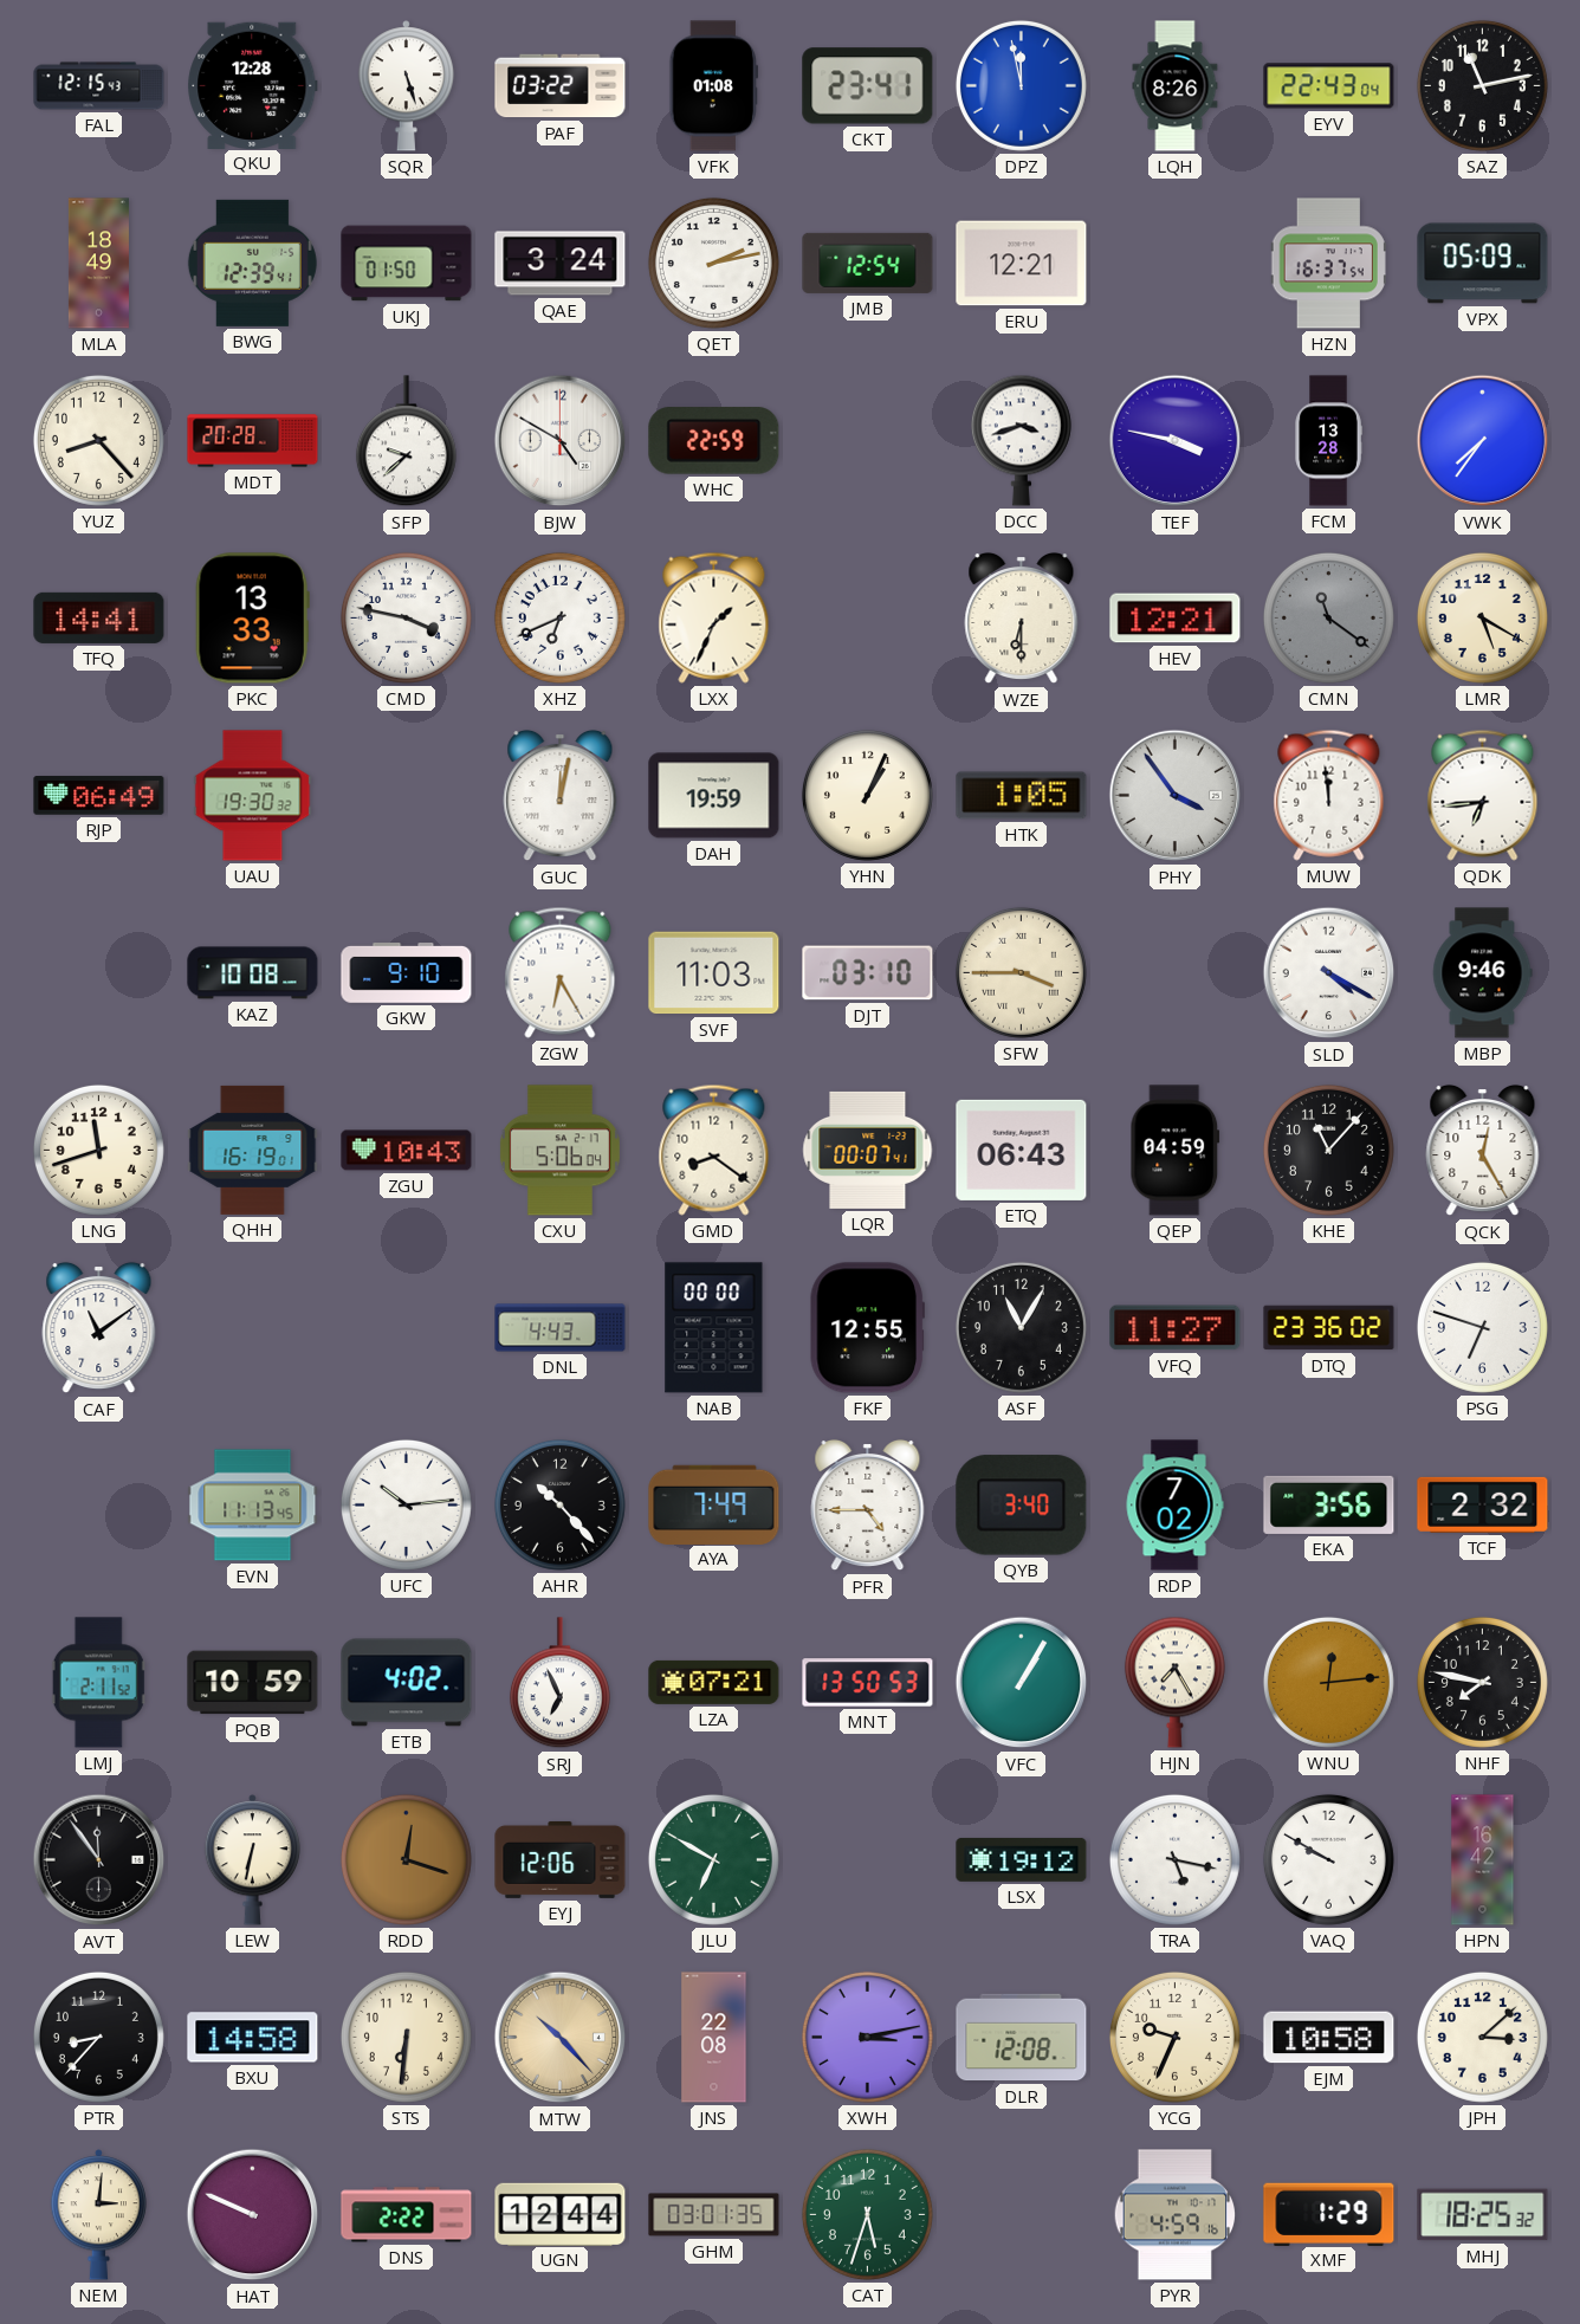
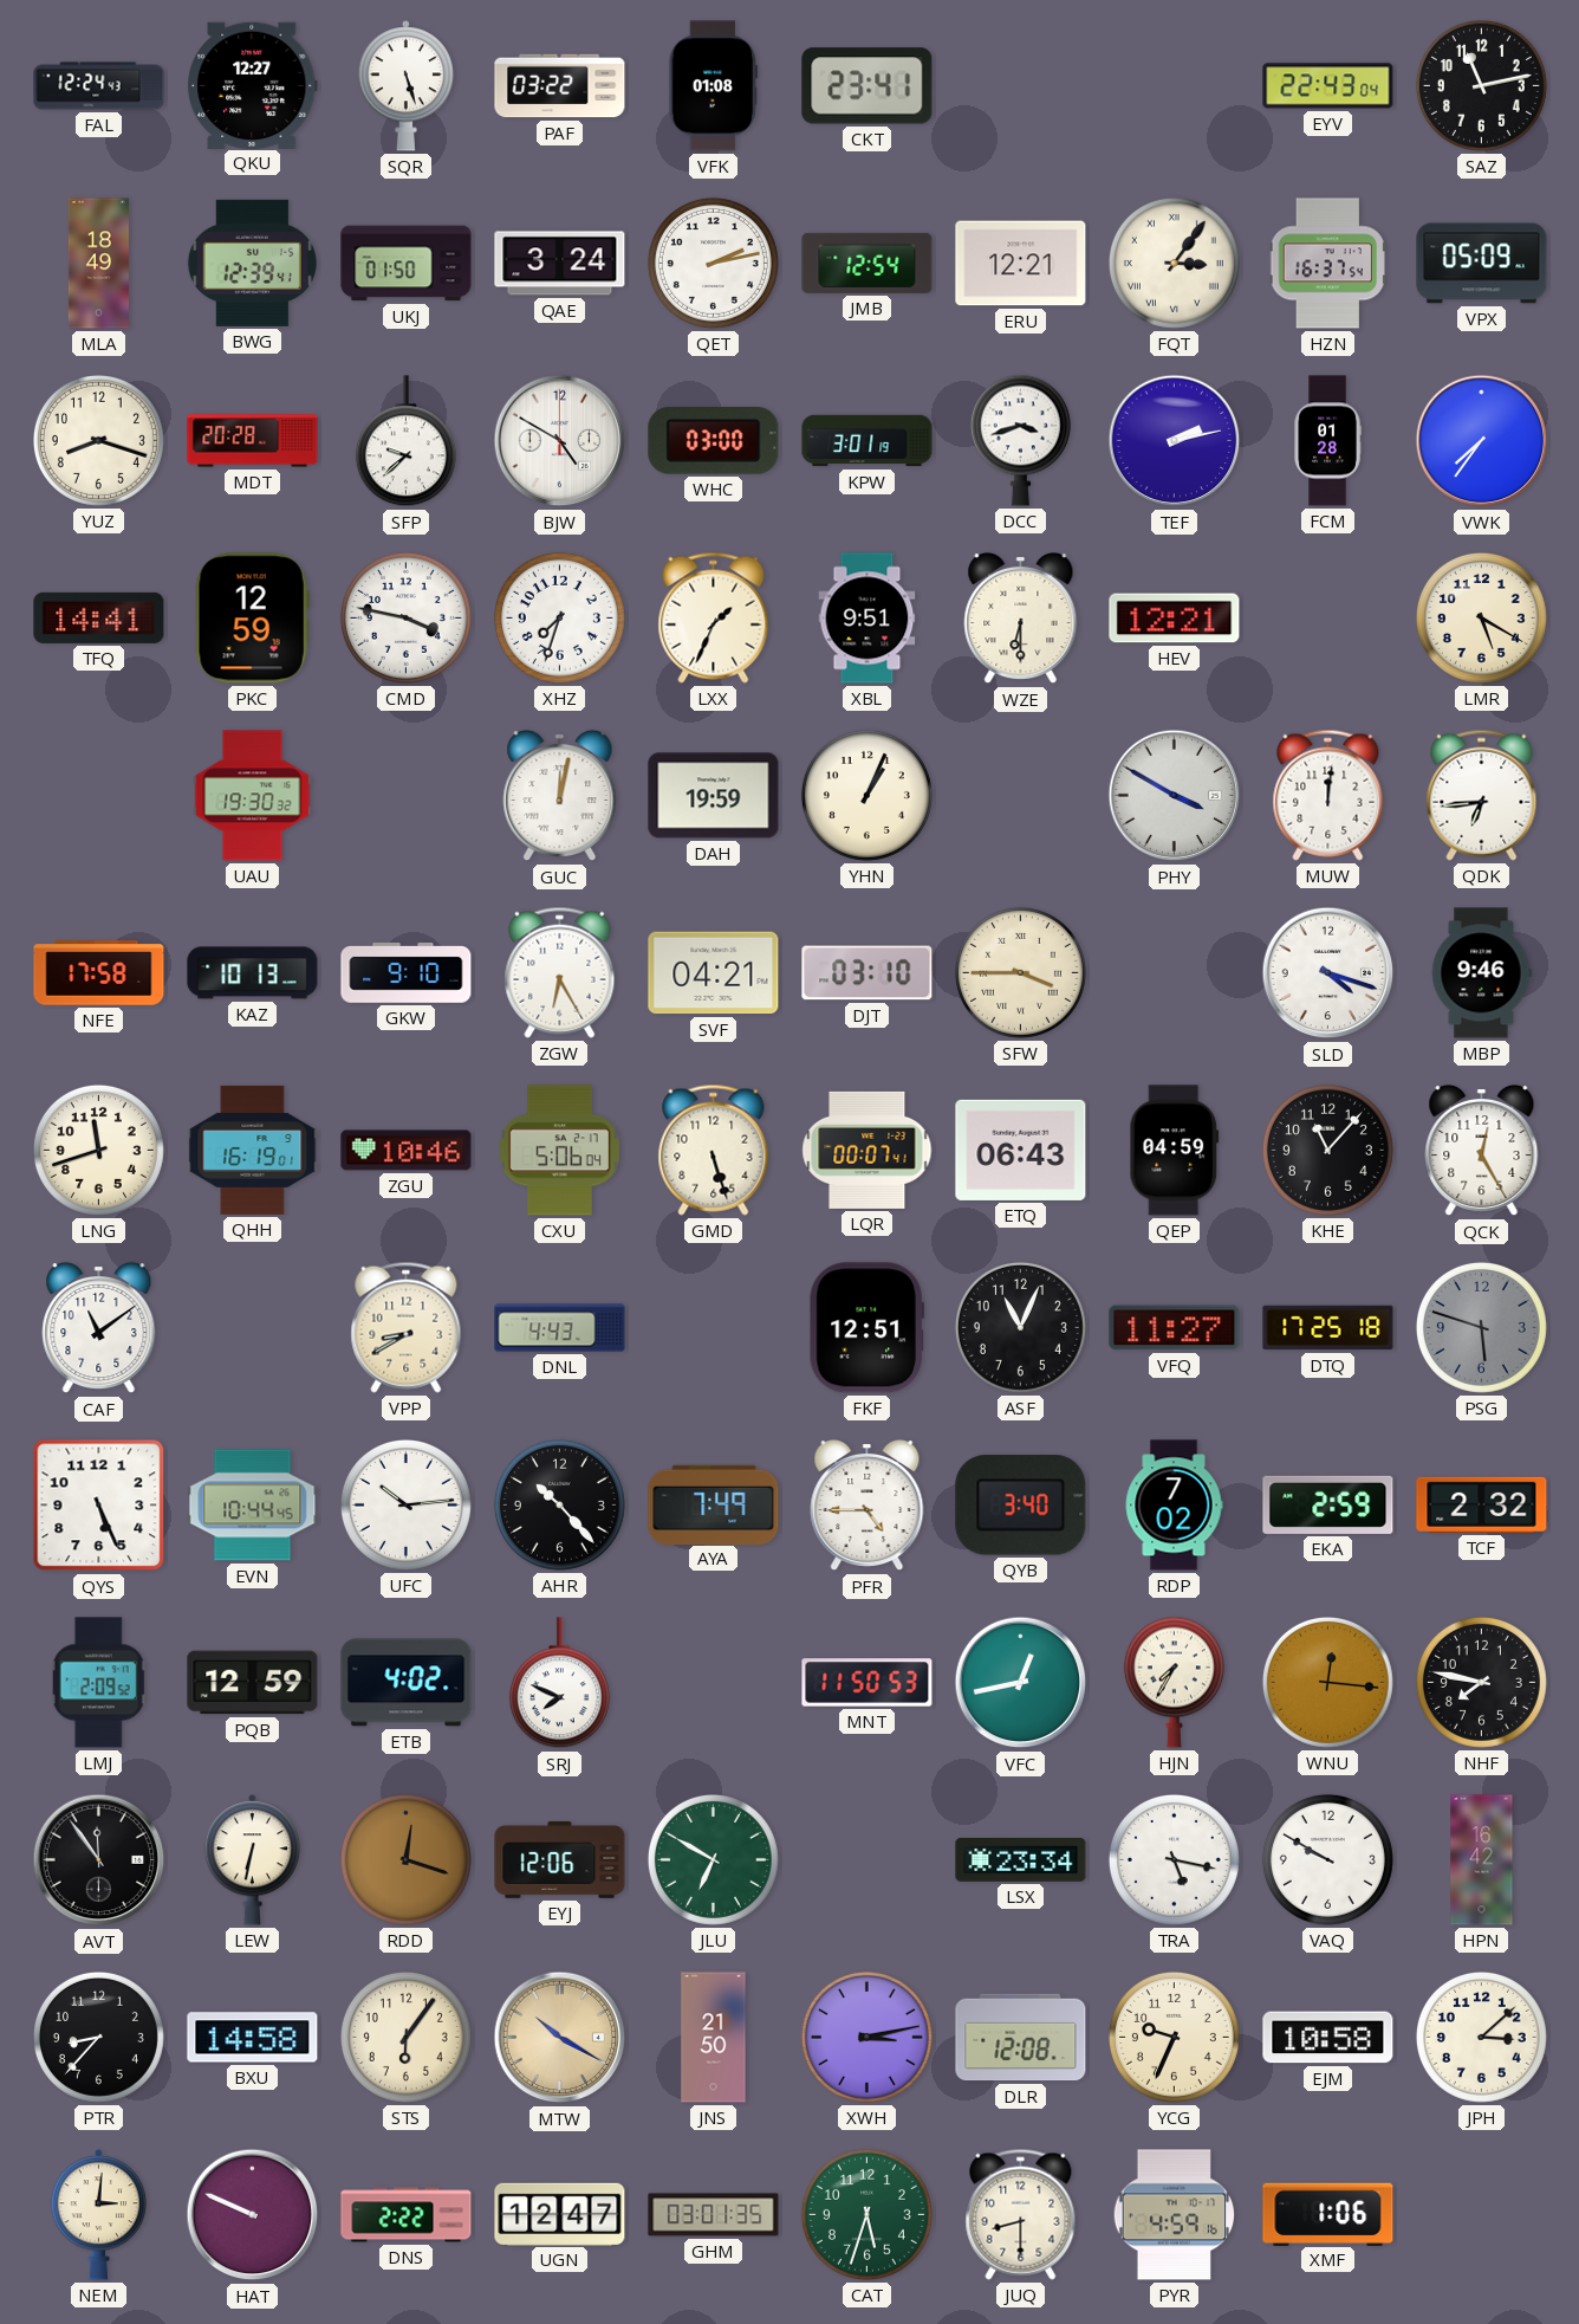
FAL: 12:15 -> 12:24
QKU: 12:28 -> 12:27
DPZ: 11:58 -> none
LQH: 8:26 -> none
FQT: none -> 3:06
YUZ: 8:23 -> 8:18
WHC: 22:59 -> 03:00
KPW: none -> 3:01
TEF: 3:47 -> 2:13
FCM: 13:28 -> 01:28
PKC: 13:33 -> 12:59
XHZ: 6:41 -> 7:33
XBL: none -> 9:51
CMN: 11:21 -> none
RJP: 06:49 -> none
HTK: 1:05 -> none
PHY: 3:54 -> 3:50
MUW: 11:59 -> 12:01
NFE: none -> 17:58
KAZ: 10:08 -> 10:13
SVF: 11:03 -> 04:21
SLD: 4:20 -> 4:18
ZGU: 10:43 -> 10:46
GMD: 8:21 -> 5:27
VPP: none -> 8:40
NAB: 00:00 -> none
FKF: 12:55 -> 12:51
ASF: 11:05 -> 11:04
DTQ: 23:36 -> 17:25
PSG: 6:48 -> 5:48
PSG dial: white -> grey
QYS: none -> 5:26
EVN: 11:13 -> 10:44
EKA: 3:56 -> 2:59
LMJ: 2:11 -> 2:09
PQB: 10:59 -> 12:59
SRJ: 6:56 -> 7:49
LZA: 07:21 -> none
MNT: 13:50 -> 11:50
VFC: 1:05 -> 12:43
HJN: 7:25 -> 7:35
WNU: 12:14 -> 12:16
LSX: 19:12 -> 23:34
STS: 6:31 -> 6:06
MTW: 10:23 -> 10:20
JNS: 22:08 -> 21:50
UGN: 12:44 -> 12:47
JUQ: none -> 8:30
XMF: 1:29 -> 1:06
MHJ: 18:25 -> none
